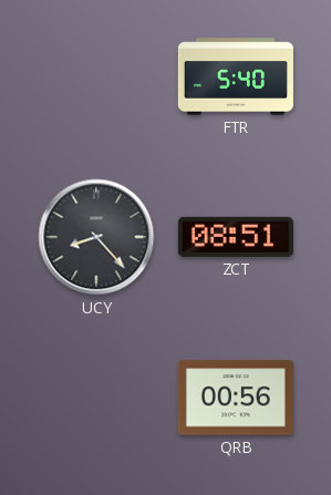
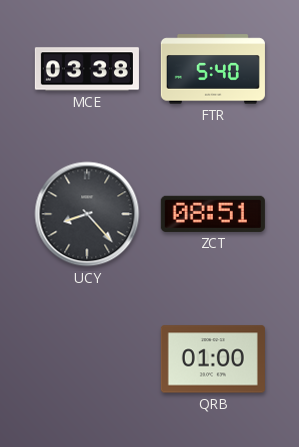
MCE: none -> 03:38
QRB: 00:56 -> 01:00
